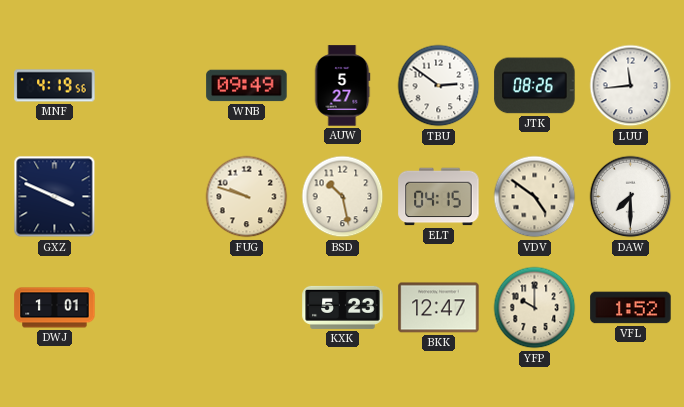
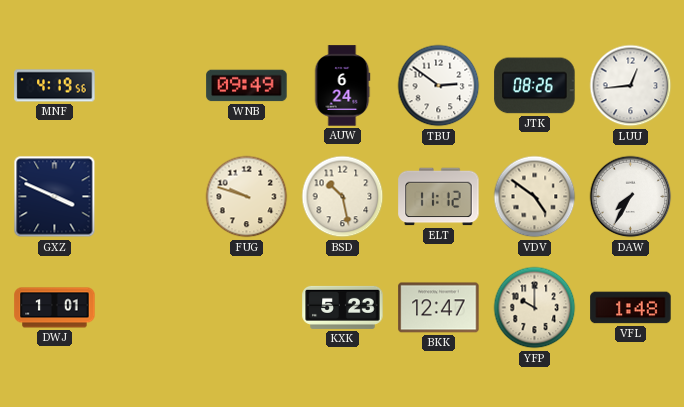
AUW: 5:27 -> 6:24
LUU: 11:44 -> 12:44
ELT: 04:15 -> 11:12
DAW: 7:30 -> 7:35
VFL: 1:52 -> 1:48
